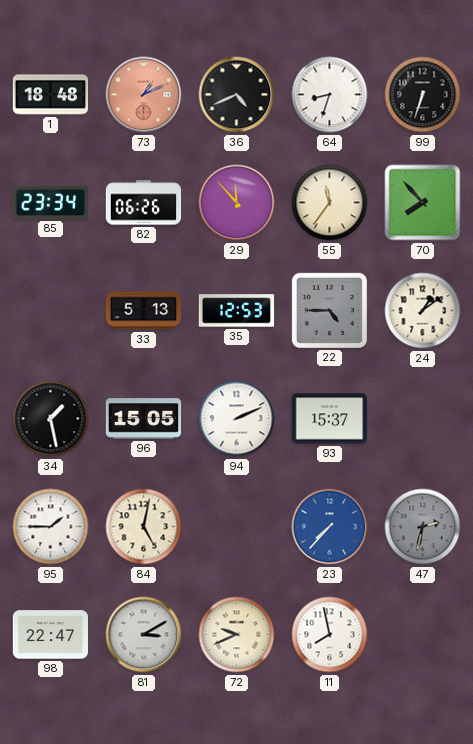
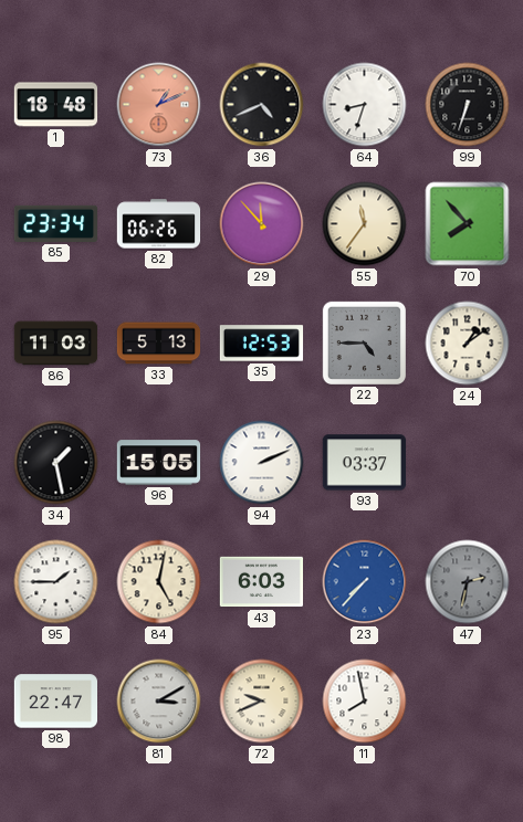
86: none -> 11:03
93: 15:37 -> 03:37
43: none -> 6:03
